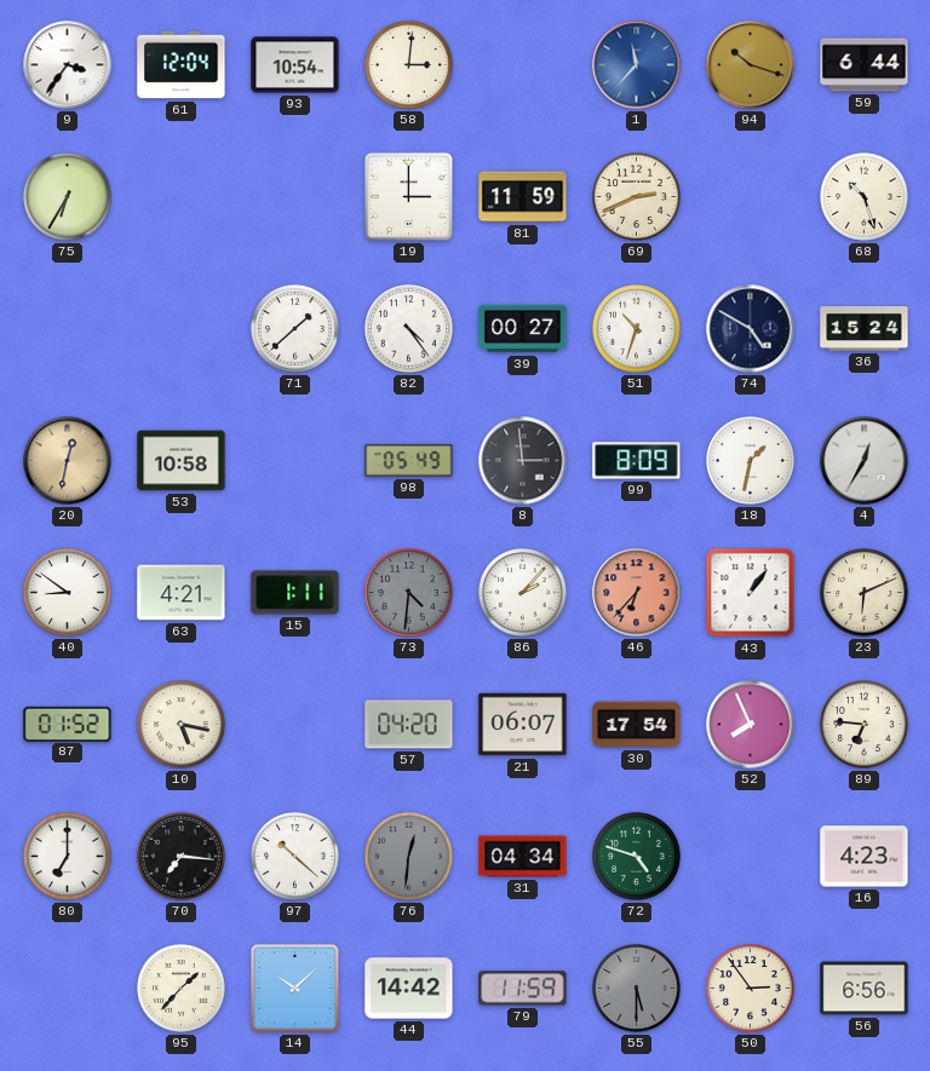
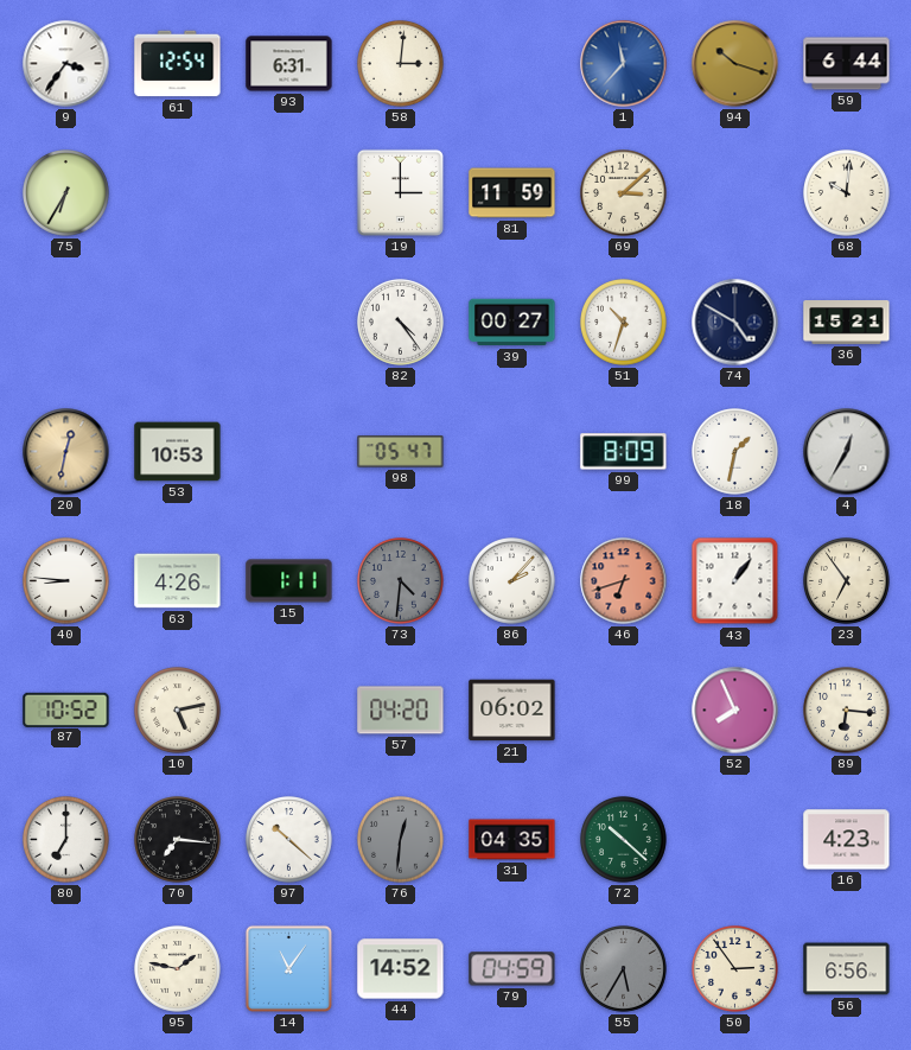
61: 12:04 -> 12:54
93: 10:54 -> 6:31
69: 2:41 -> 3:08
68: 10:27 -> 10:01
71: 1:38 -> none
36: 15:24 -> 15:21
53: 10:58 -> 10:53
98: 05:49 -> 05:47
8: 2:59 -> none
40: 8:51 -> 8:46
63: 4:21 -> 4:26
46: 6:37 -> 6:42
23: 6:11 -> 6:54
87: 01:52 -> 10:52
10: 5:17 -> 5:13
21: 06:07 -> 06:02
30: 17:54 -> none
89: 6:46 -> 6:16
31: 04:34 -> 04:35
72: 4:48 -> 10:22
95: 1:37 -> 1:47
14: 10:08 -> 11:06
44: 14:42 -> 14:52
79: 11:59 -> 04:59
55: 5:30 -> 5:35
